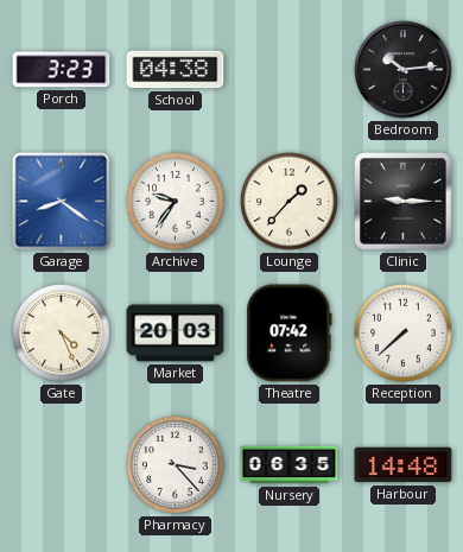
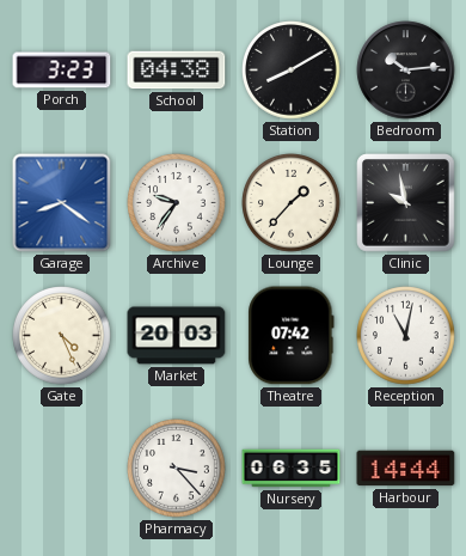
Station: none -> 8:10
Clinic: 9:15 -> 9:58
Reception: 7:38 -> 11:02
Harbour: 14:48 -> 14:44
